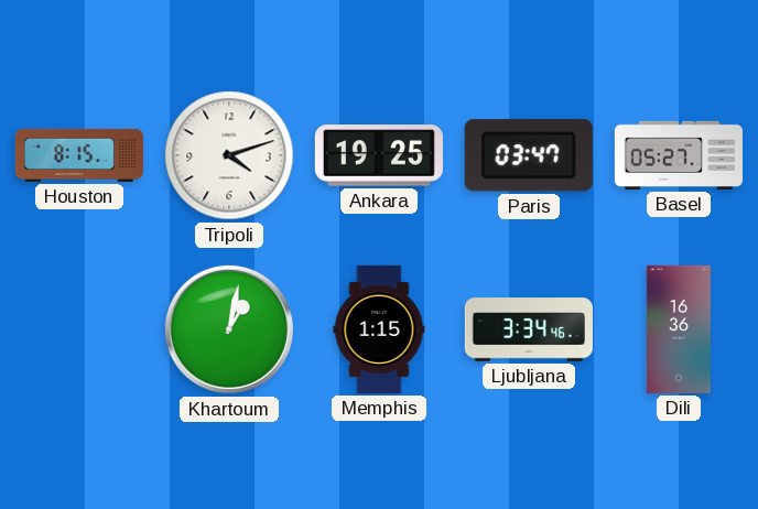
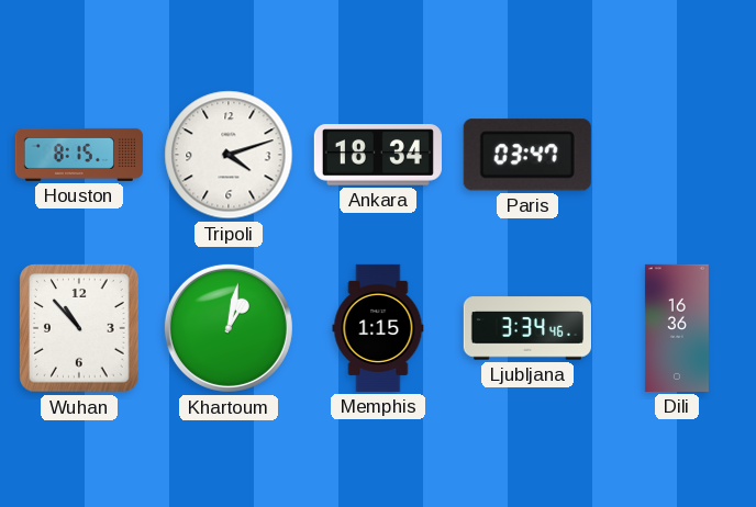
Ankara: 19:25 -> 18:34
Basel: 05:27 -> none
Wuhan: none -> 10:53
